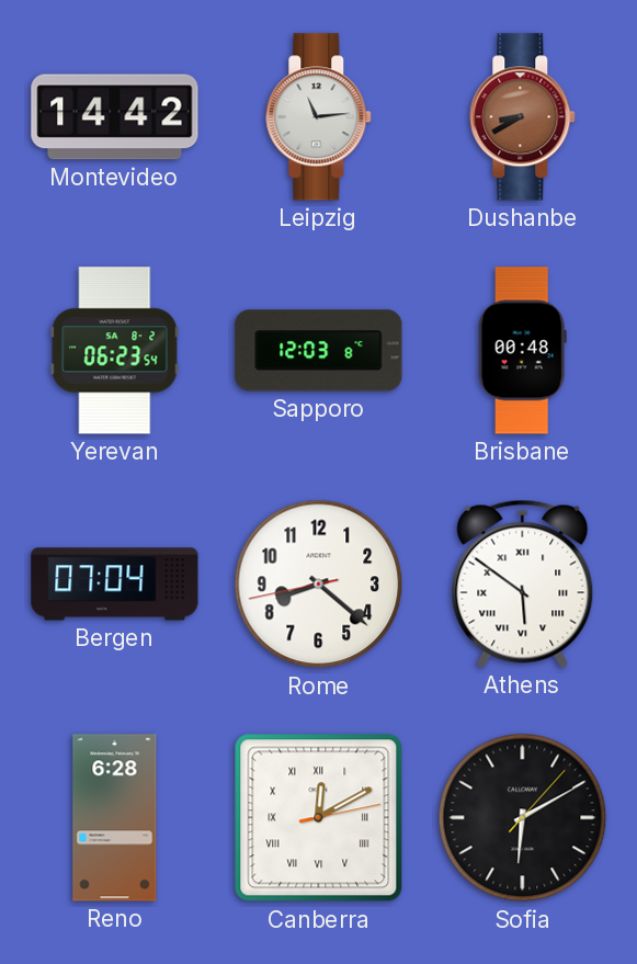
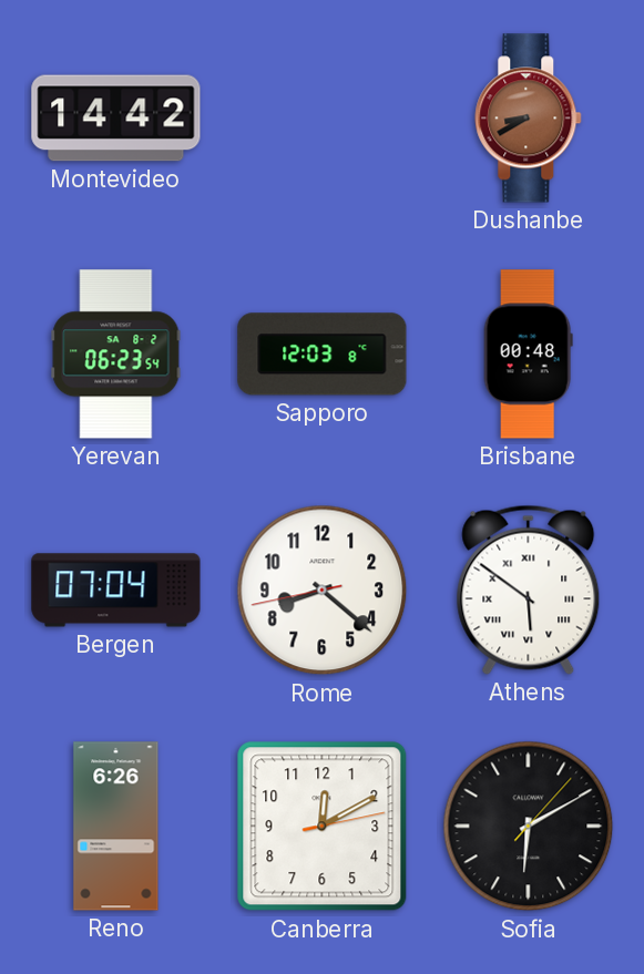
Leipzig: 11:14 -> none
Reno: 6:28 -> 6:26
Canberra numerals: Roman -> Arabic
